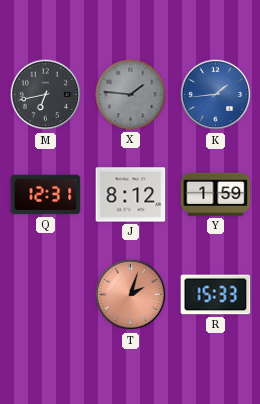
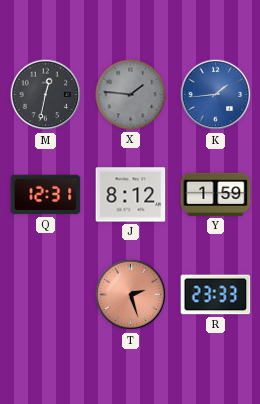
M: 6:43 -> 12:32
T: 2:03 -> 2:27
R: 15:33 -> 23:33
